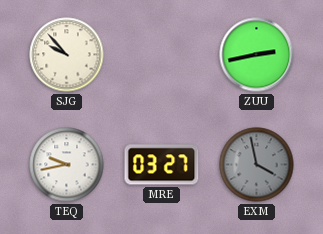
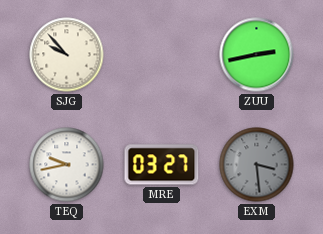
EXM: 3:58 -> 3:29
